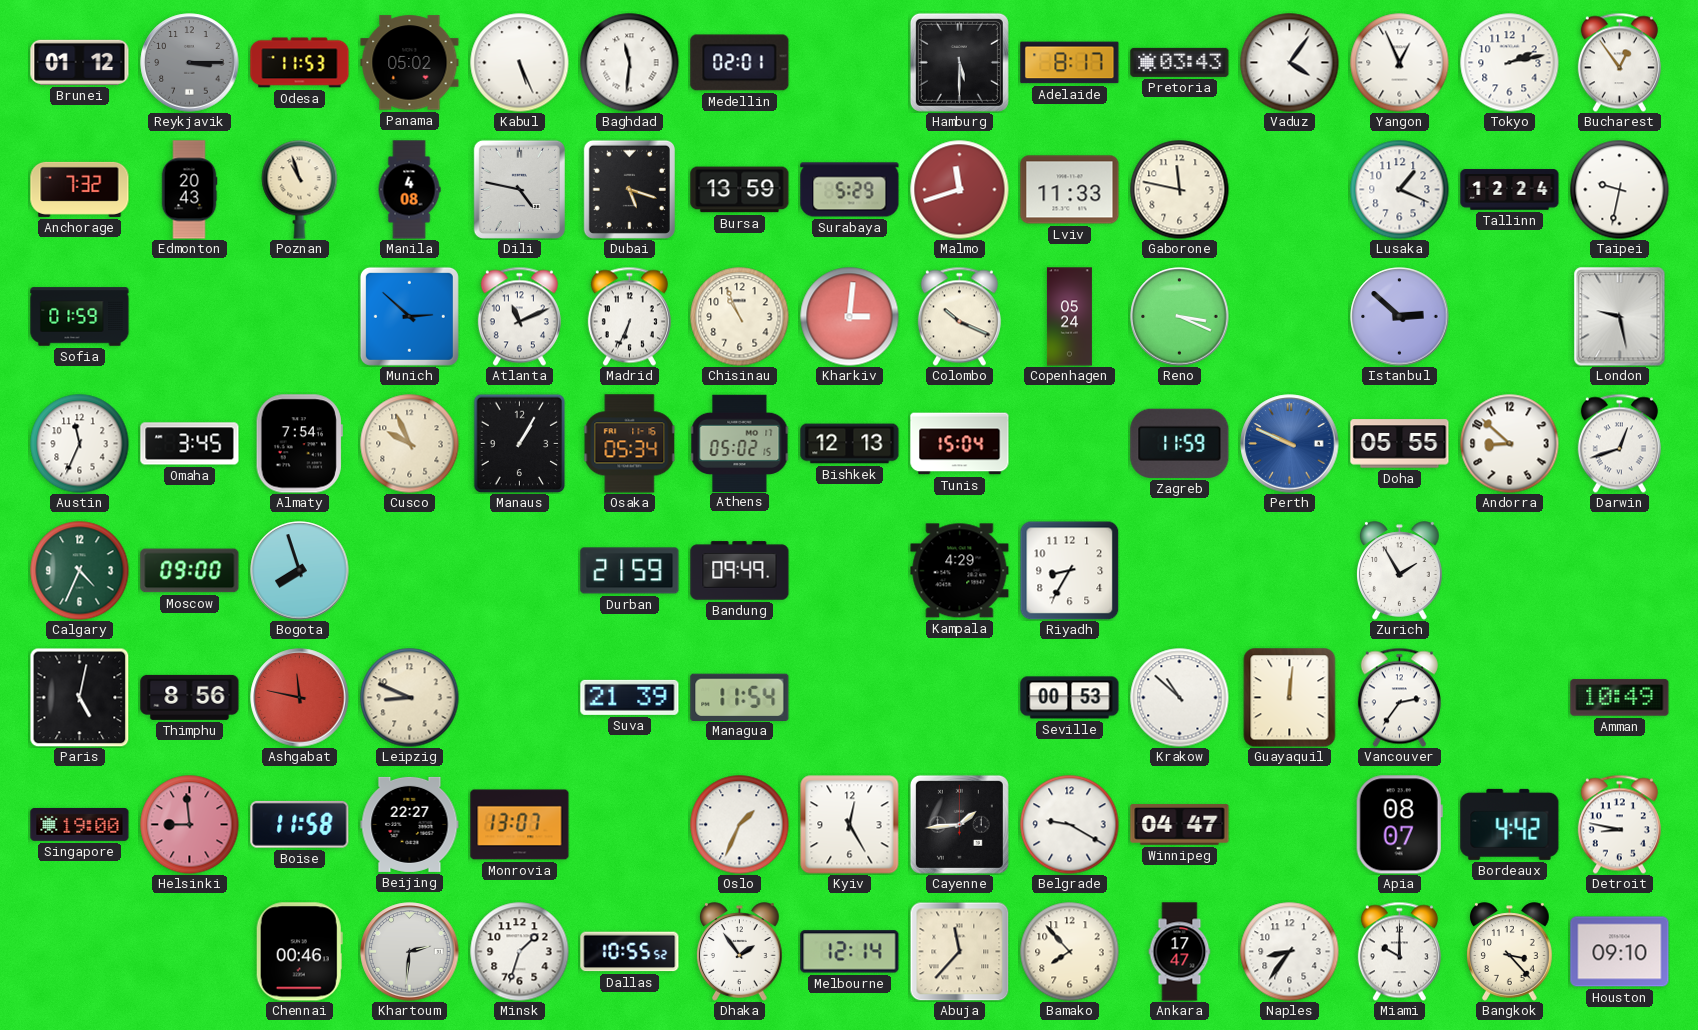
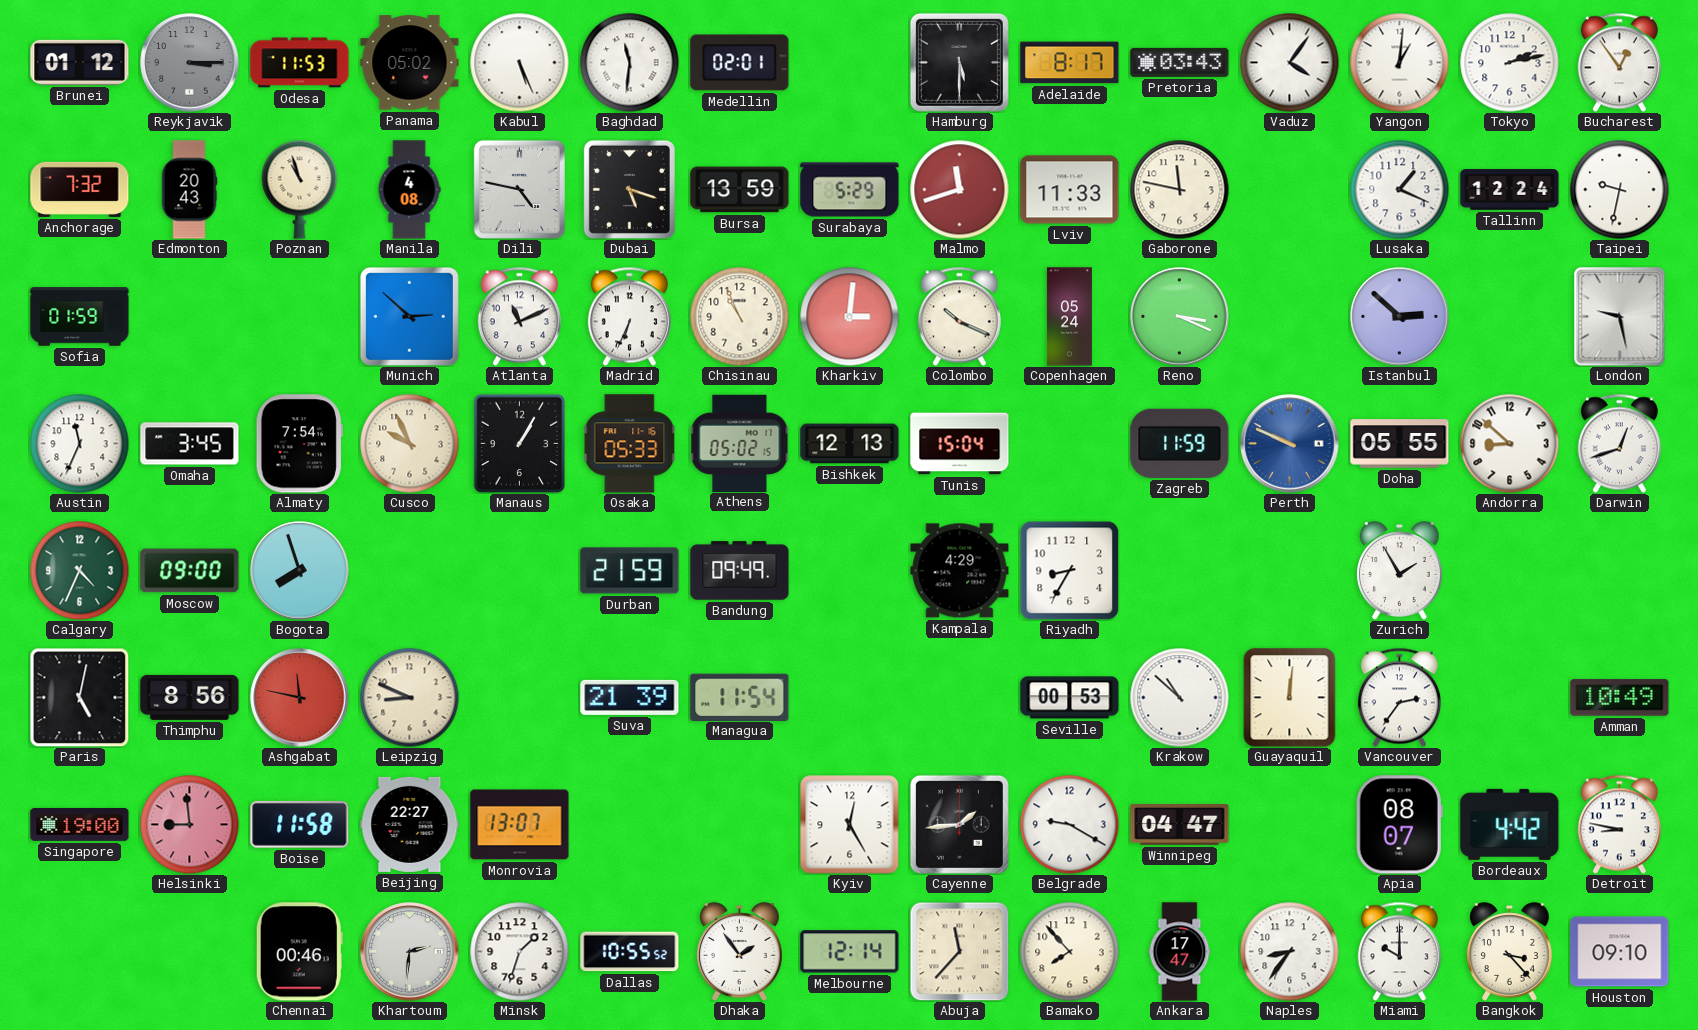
Yangon: 12:56 -> 1:01
Osaka: 05:34 -> 05:33
Oslo: 1:34 -> none
